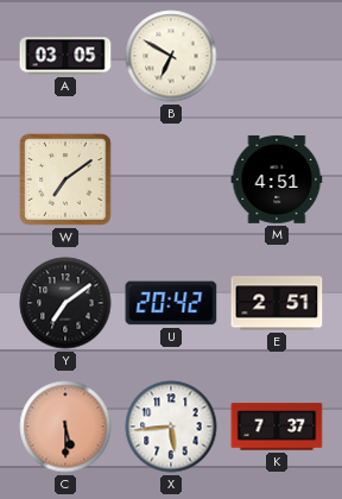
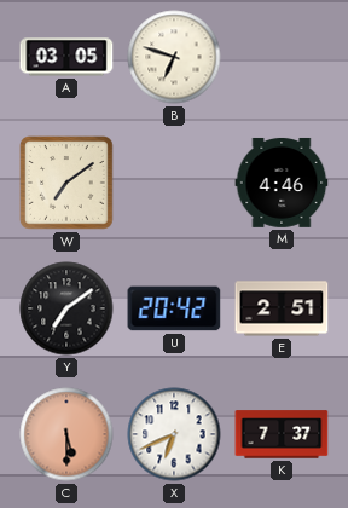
B: 6:50 -> 6:48
M: 4:51 -> 4:46
X: 5:44 -> 6:41
